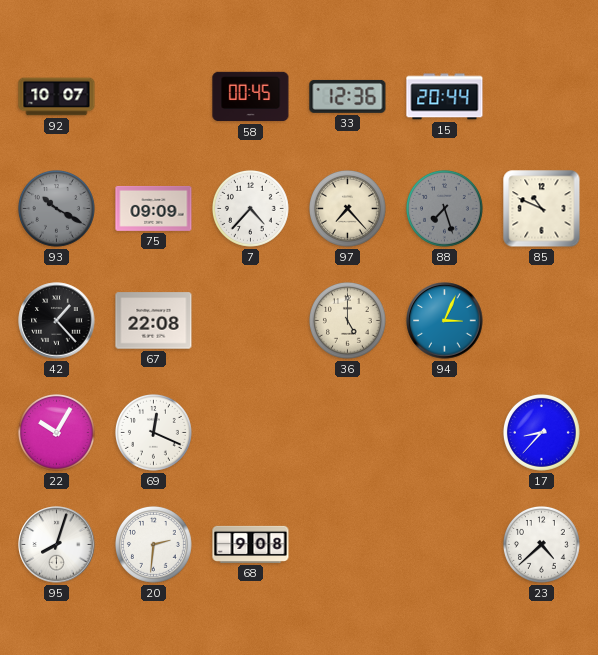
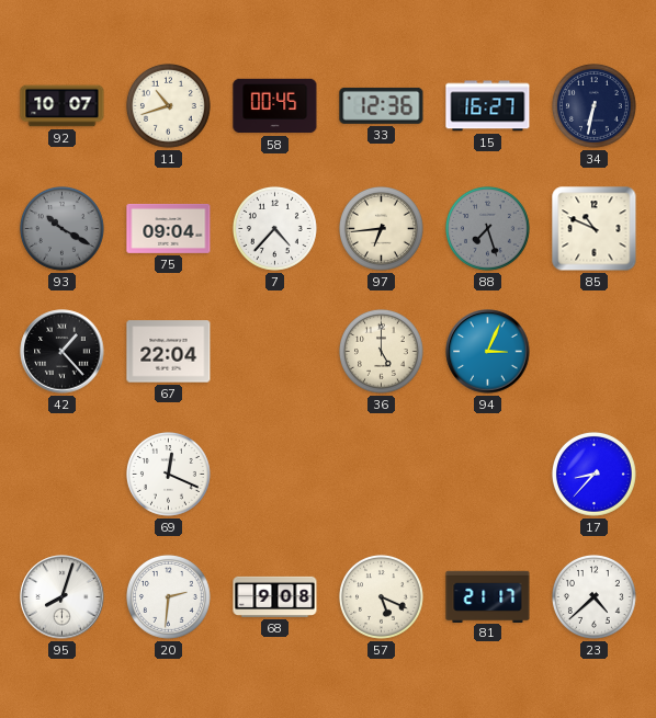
11: none -> 10:42
15: 20:44 -> 16:27
34: none -> 6:32
75: 09:09 -> 09:04
97: 7:23 -> 6:44
67: 22:08 -> 22:04
22: 10:05 -> none
57: none -> 5:19
81: none -> 21:17
